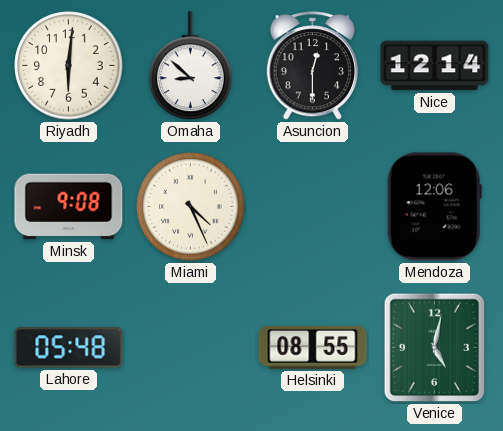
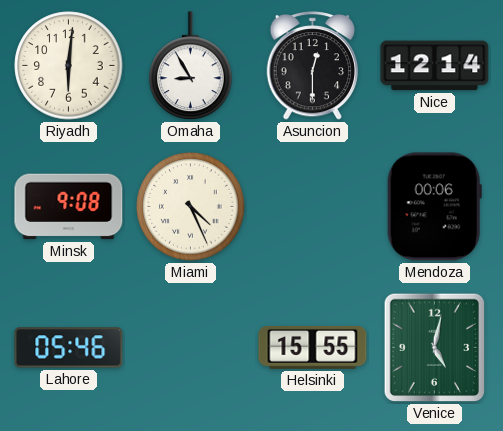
Omaha: 8:52 -> 8:55
Mendoza: 12:06 -> 00:06
Lahore: 05:48 -> 05:46
Helsinki: 08:55 -> 15:55
